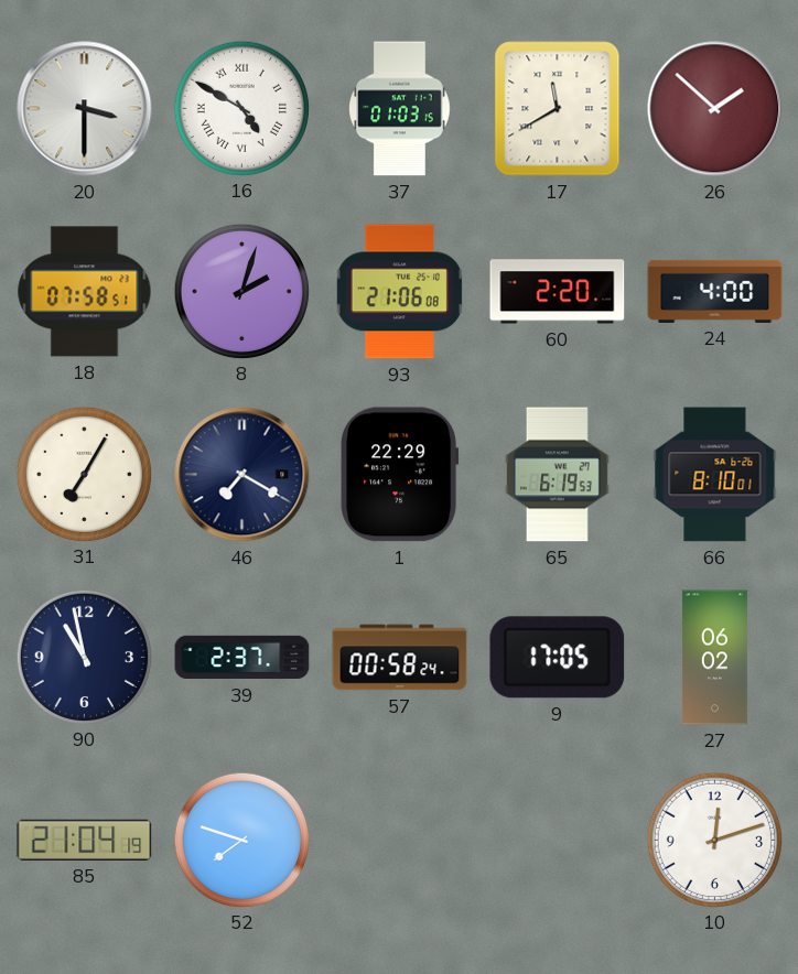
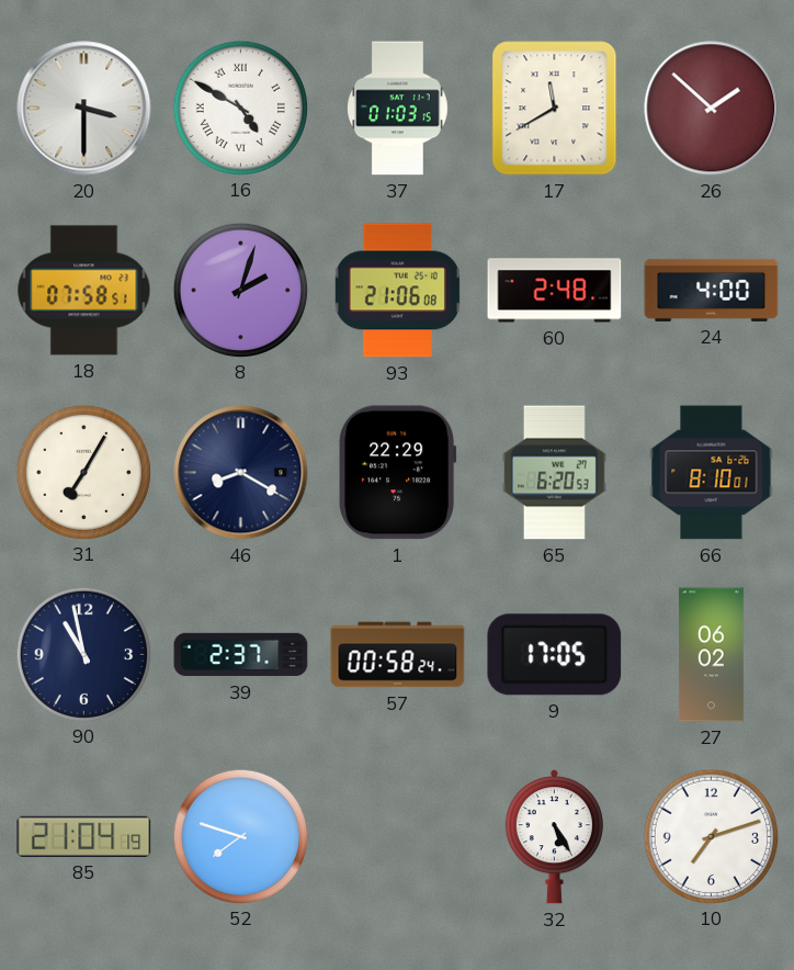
60: 2:20 -> 2:48
46: 7:20 -> 8:20
65: 6:19 -> 6:20
32: none -> 5:25
10: 12:12 -> 7:12
